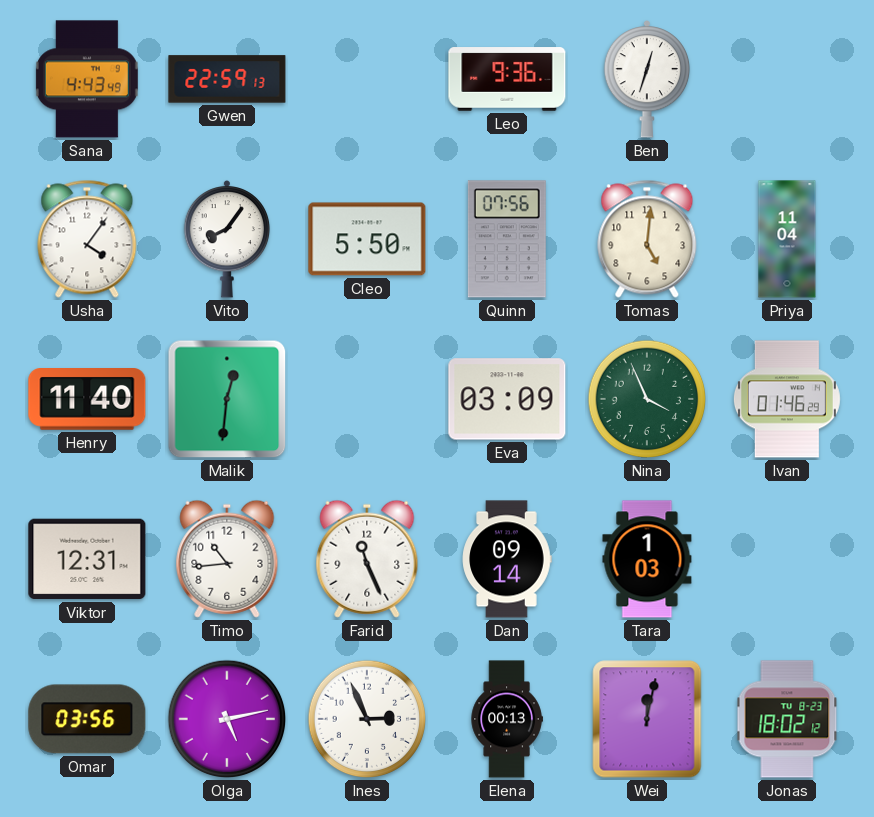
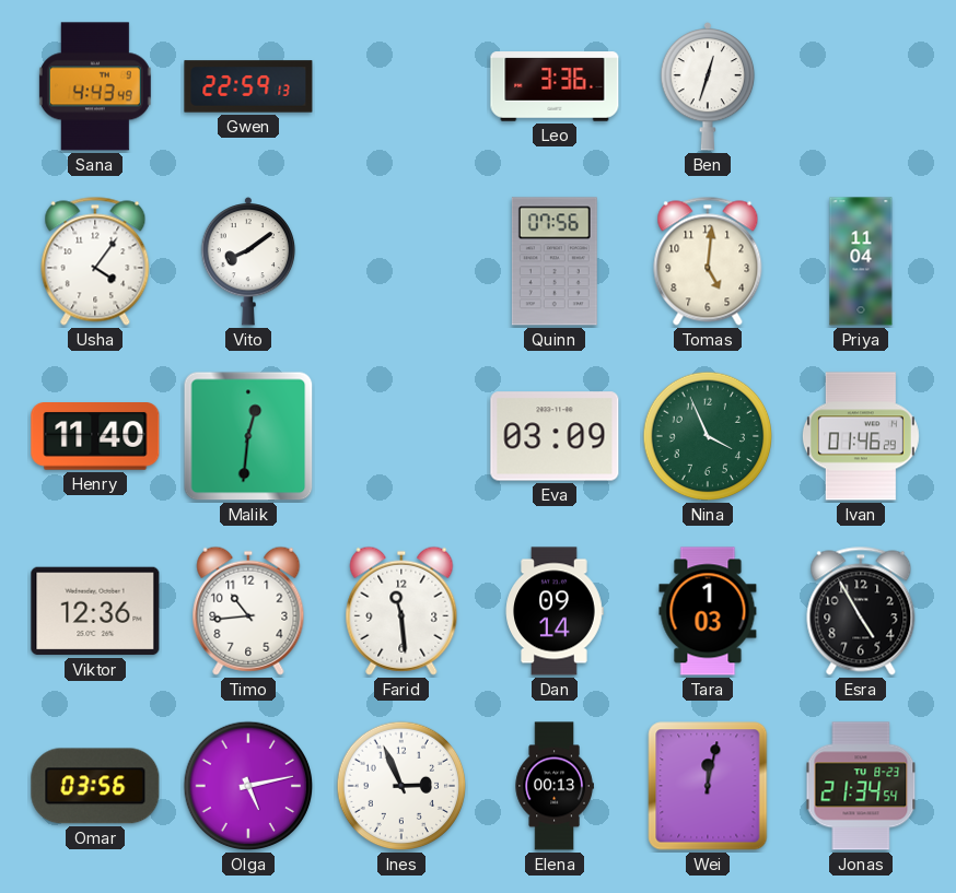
Leo: 9:36 -> 3:36
Vito: 8:06 -> 8:09
Cleo: 5:50 -> none
Viktor: 12:31 -> 12:36
Farid: 11:26 -> 11:29
Esra: none -> 4:55
Jonas: 18:02 -> 21:34
